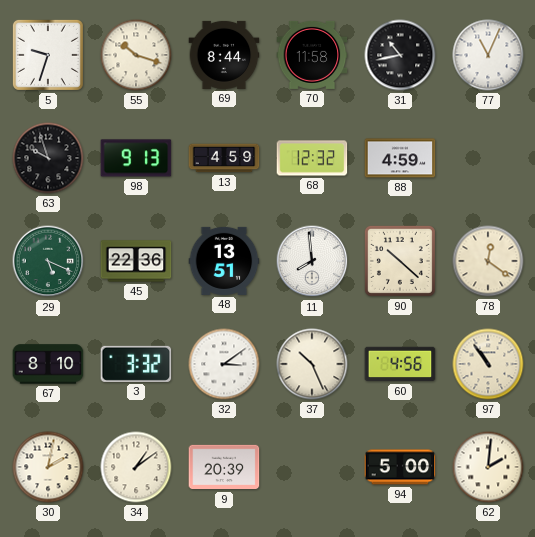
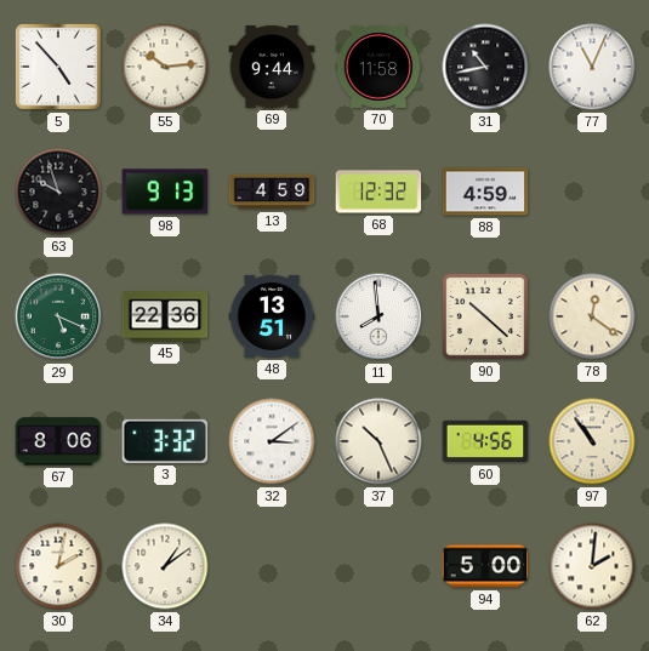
5: 9:33 -> 4:53
55: 10:18 -> 10:14
69: 8:44 -> 9:44
67: 8:10 -> 8:06
9: 20:39 -> none
